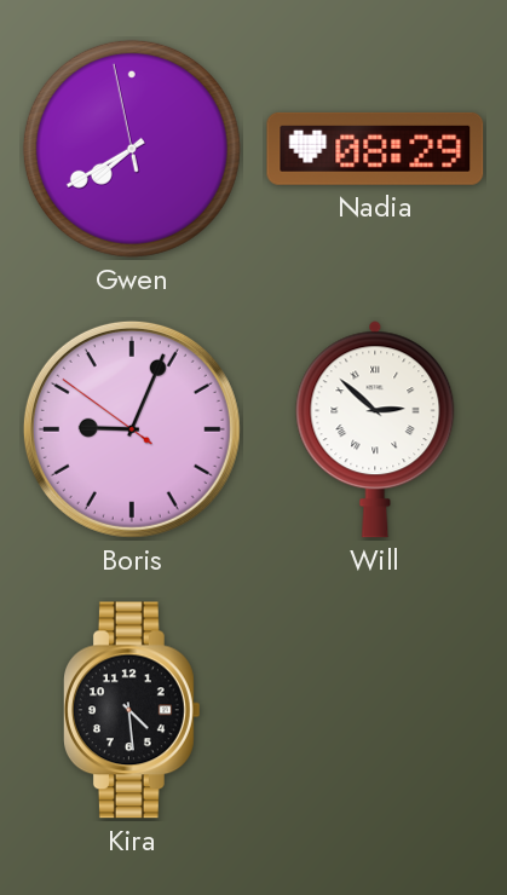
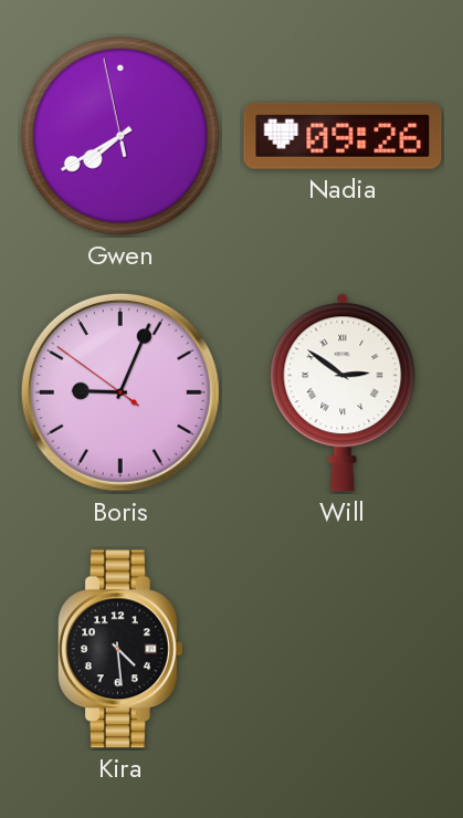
Nadia: 08:29 -> 09:26
Will: 2:52 -> 2:51
